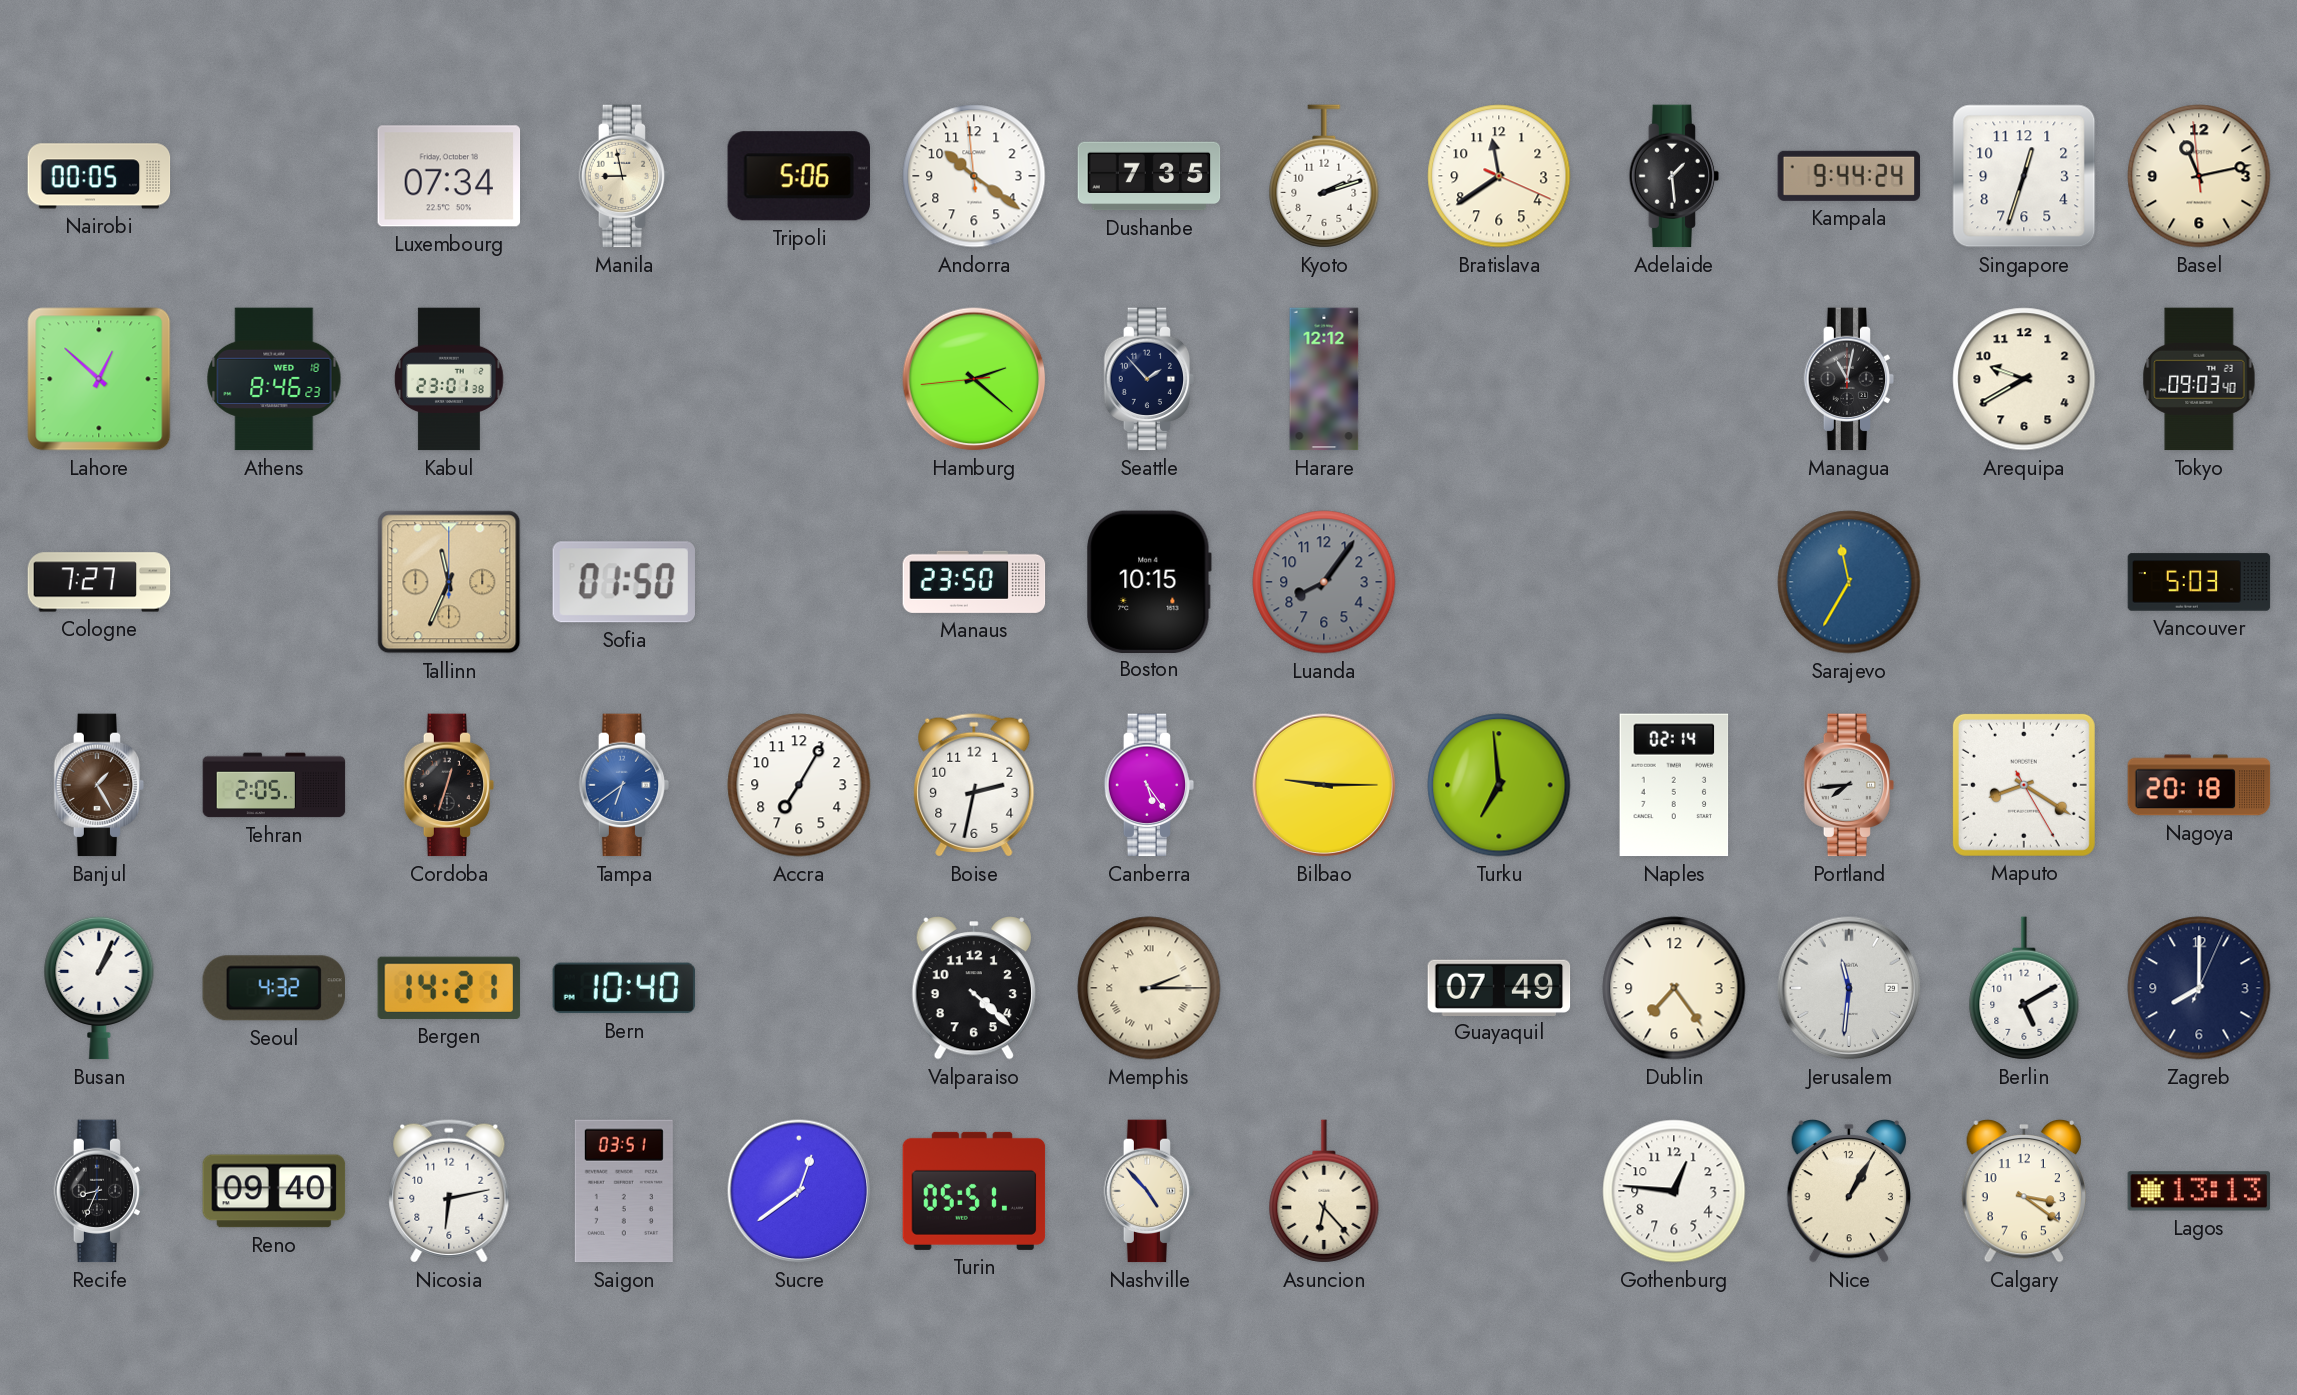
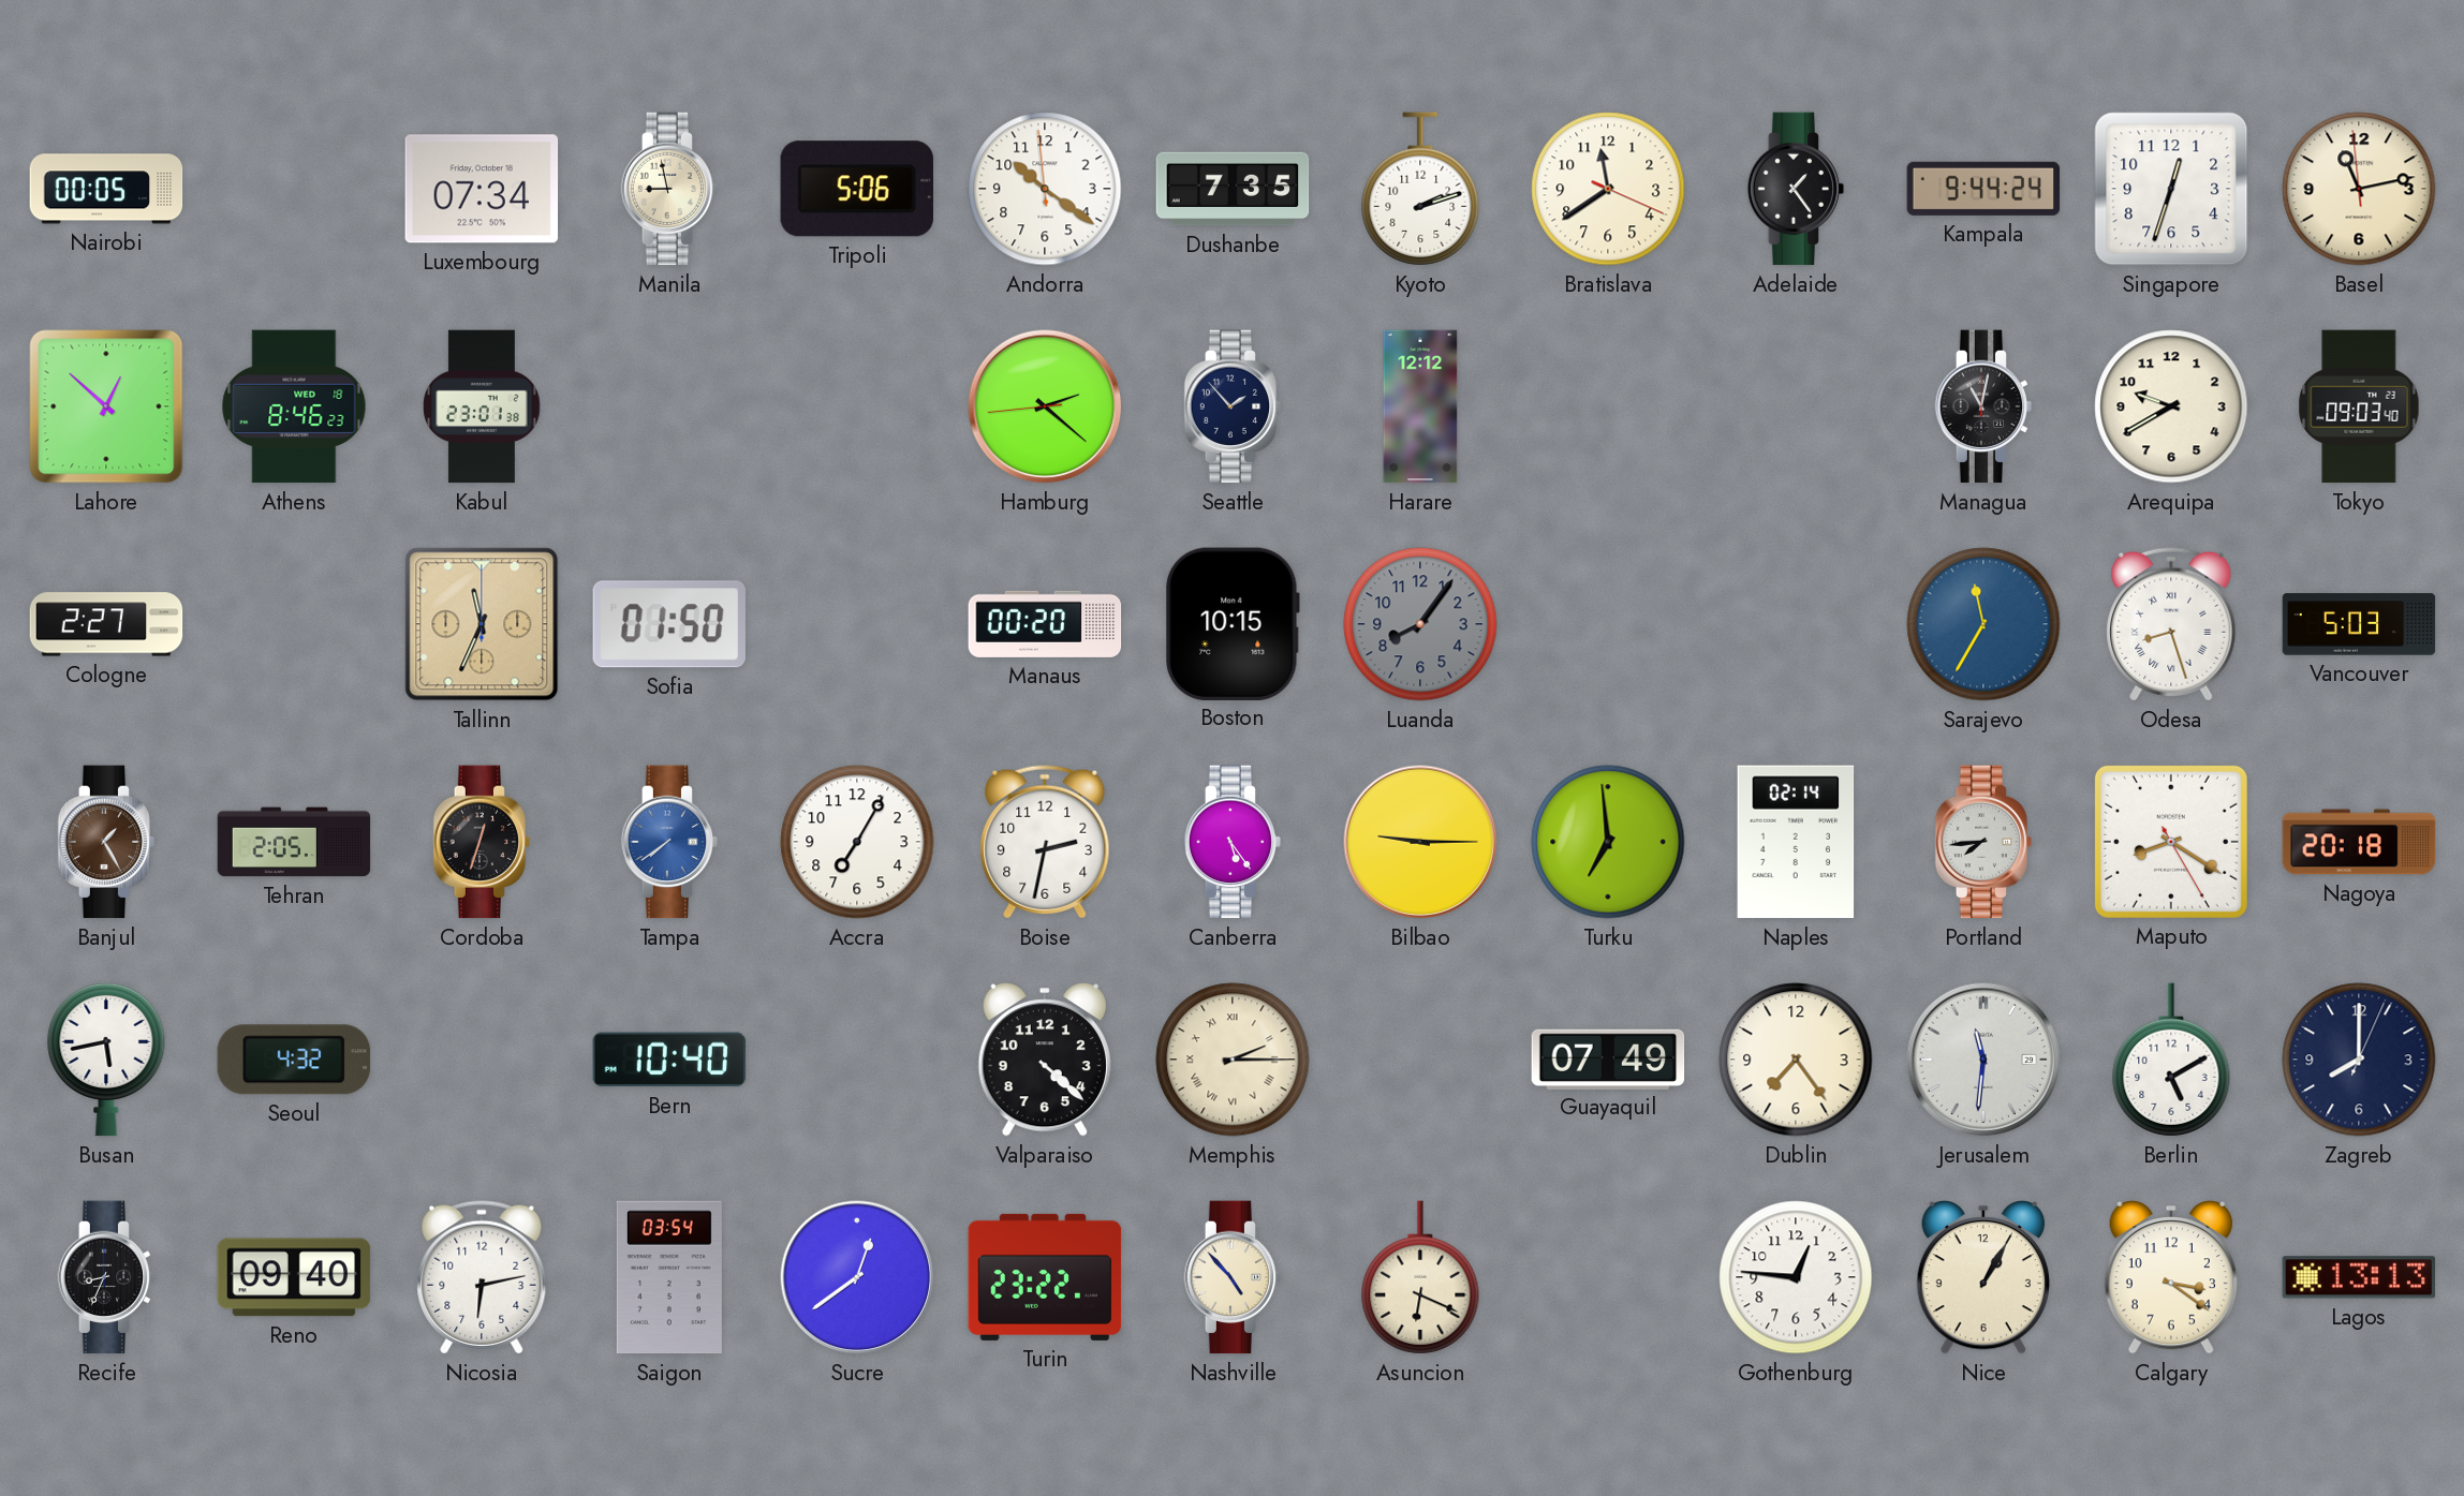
Adelaide: 1:29 -> 1:24
Cologne: 7:27 -> 2:27
Manaus: 23:50 -> 00:20
Odesa: none -> 8:27
Tampa: 6:39 -> 7:39
Busan: 1:04 -> 5:43
Bergen: 14:21 -> none
Saigon: 03:51 -> 03:54
Turin: 05:51 -> 23:22
Asuncion: 6:23 -> 6:19
